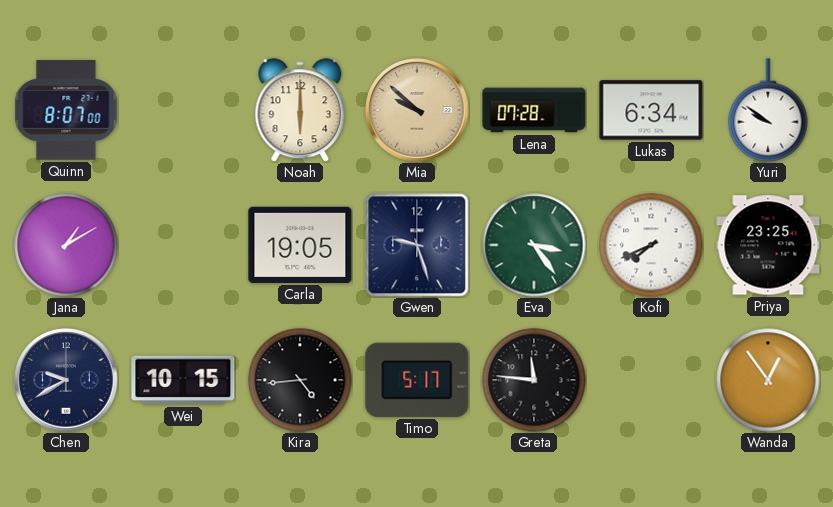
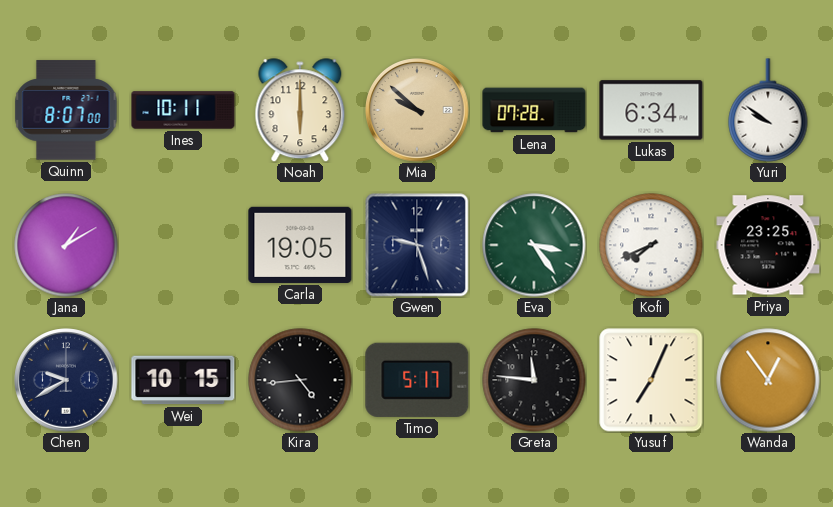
Ines: none -> 10:11
Yusuf: none -> 7:04
